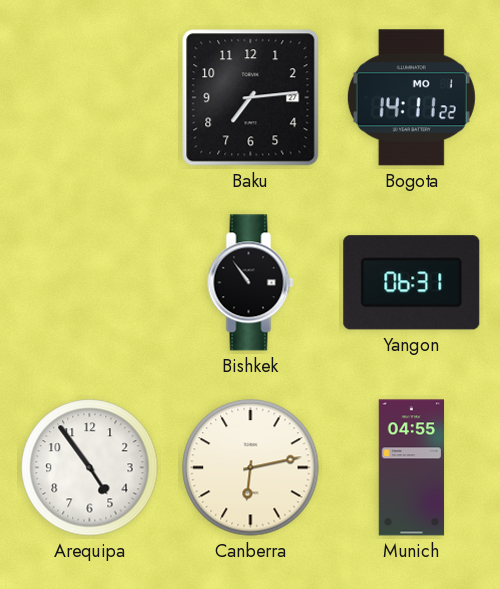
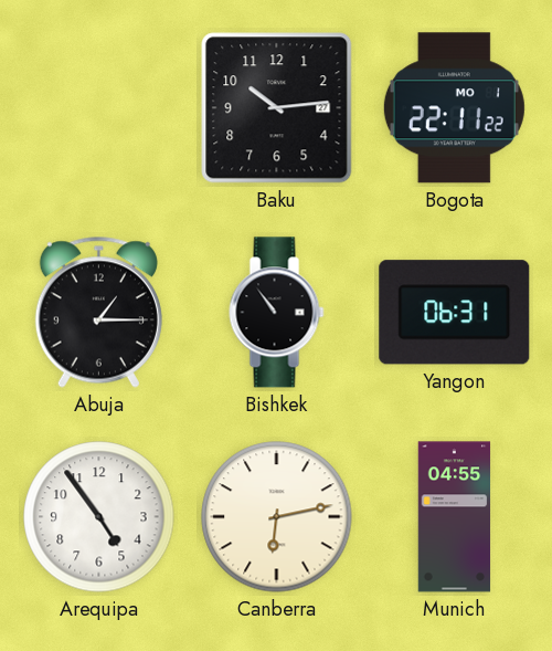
Baku: 7:14 -> 10:14
Bogota: 14:11 -> 22:11
Abuja: none -> 1:15
